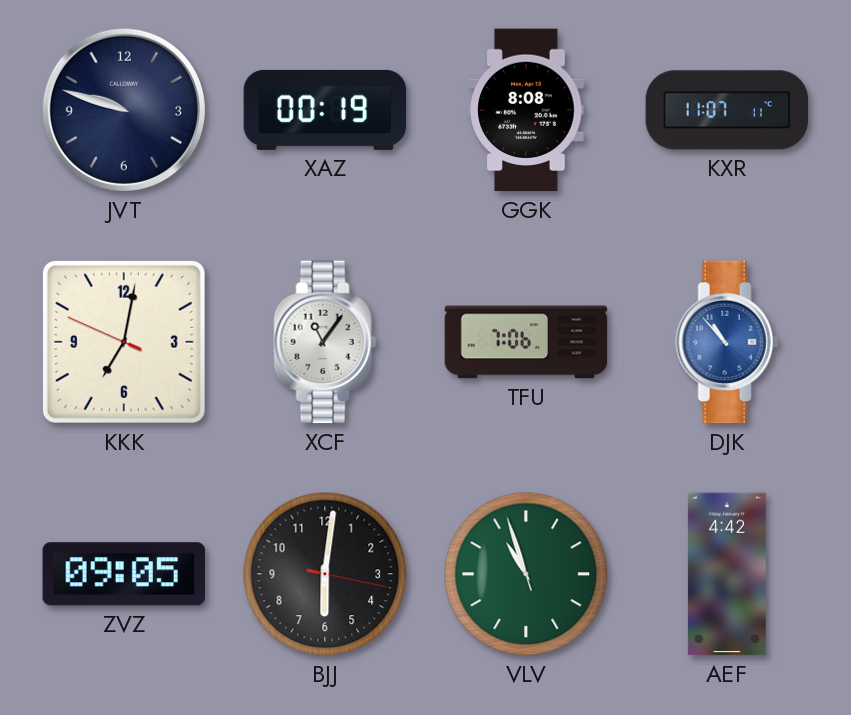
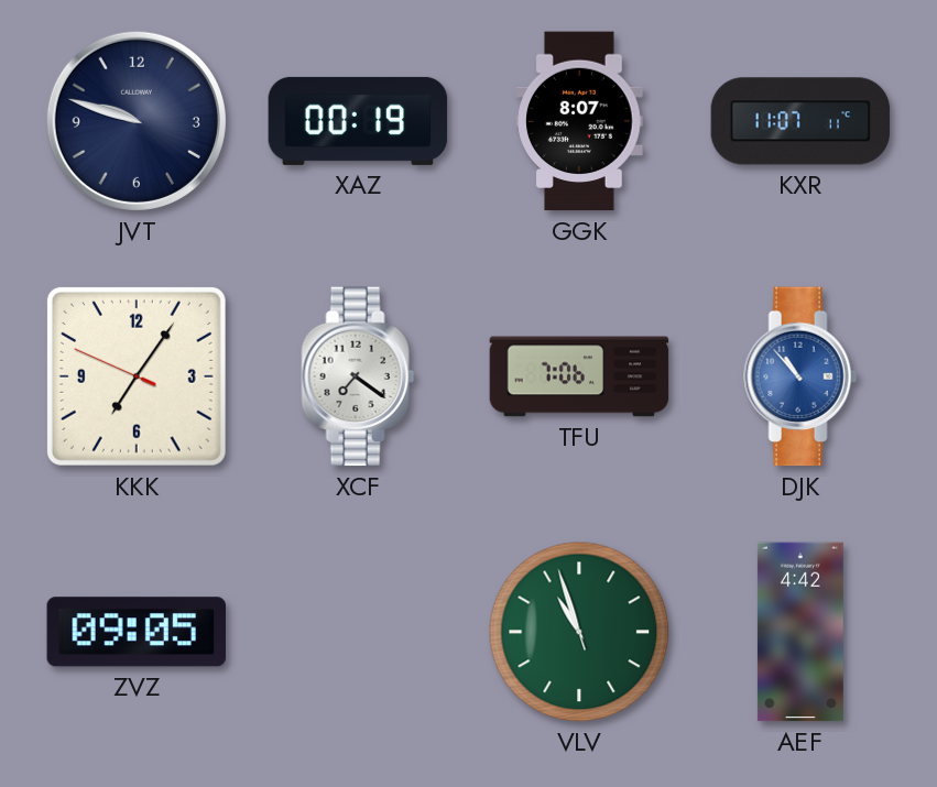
GGK: 8:08 -> 8:07
KKK: 7:01 -> 7:05
XCF: 11:06 -> 7:21
BJJ: 6:01 -> none
